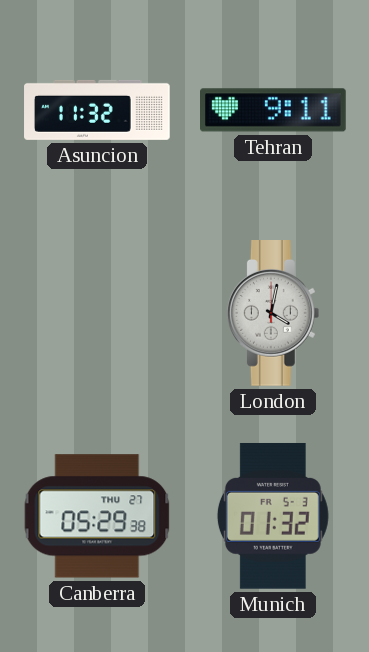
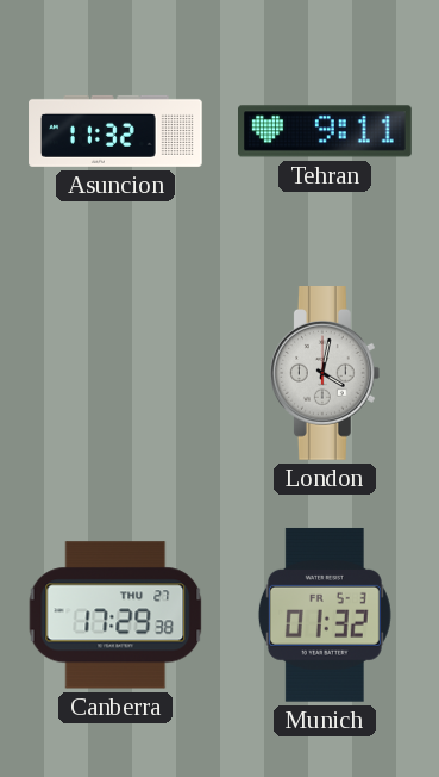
Canberra: 05:29 -> 17:29
